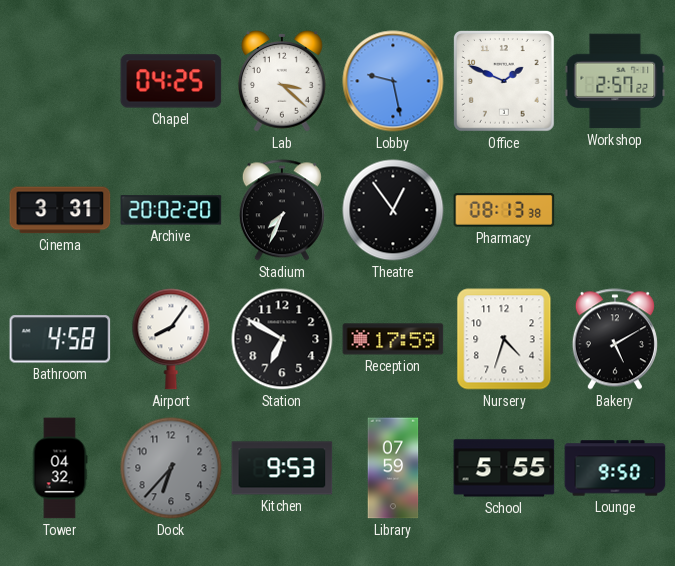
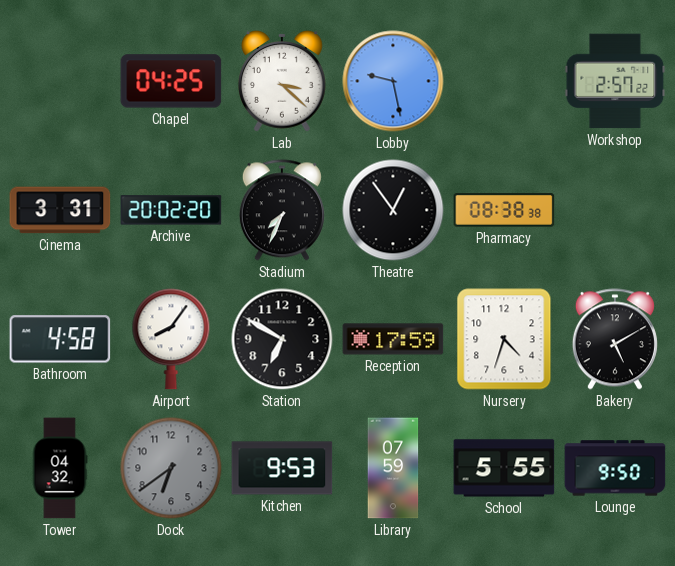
Office: 1:49 -> none
Pharmacy: 08:13 -> 08:38
Dock: 6:37 -> 6:39
